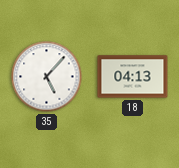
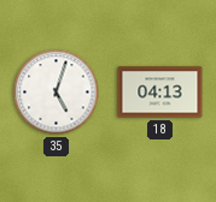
35: 5:07 -> 5:03
